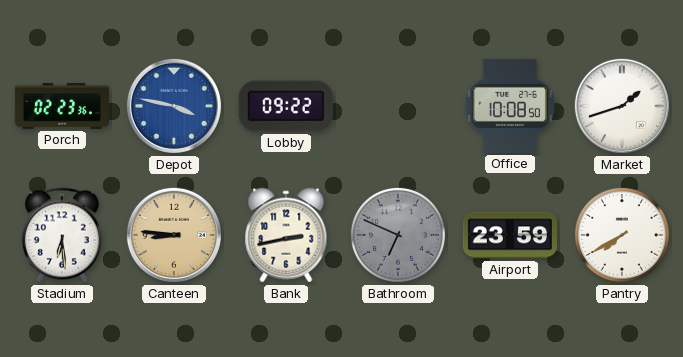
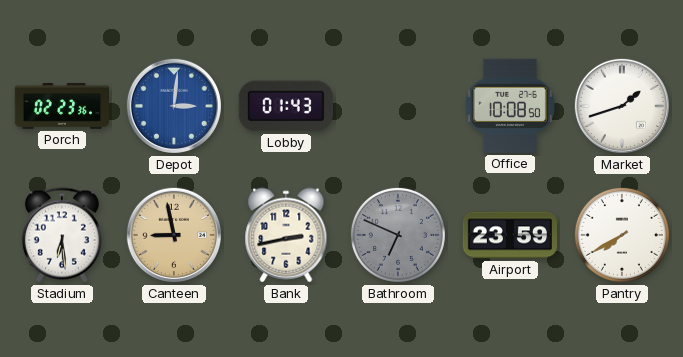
Depot: 3:47 -> 3:01
Lobby: 09:22 -> 01:43
Canteen: 8:46 -> 8:58
